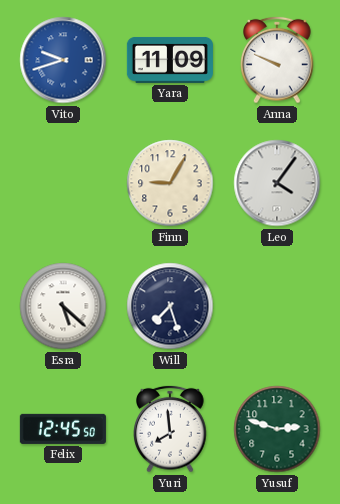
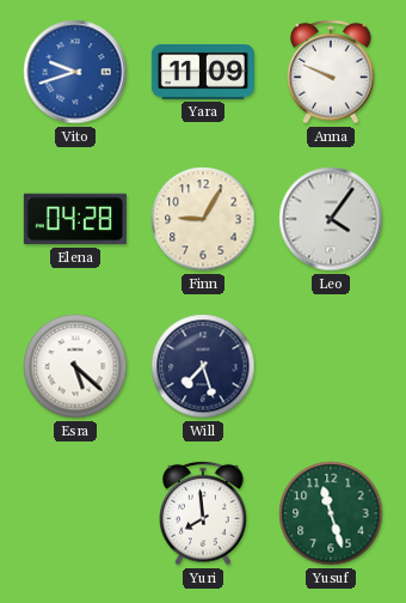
Elena: none -> 04:28
Felix: 12:45 -> none
Yusuf: 2:48 -> 11:27
